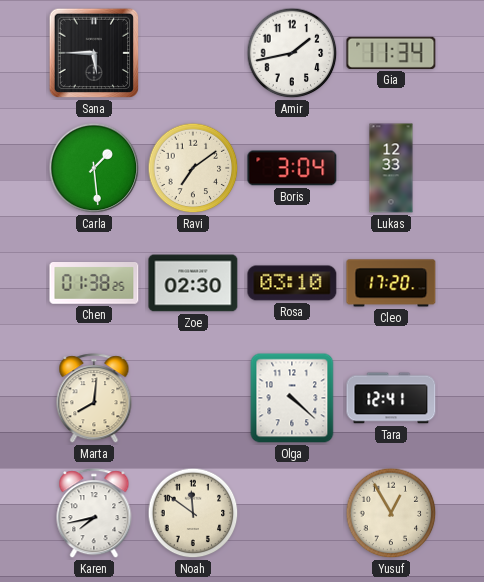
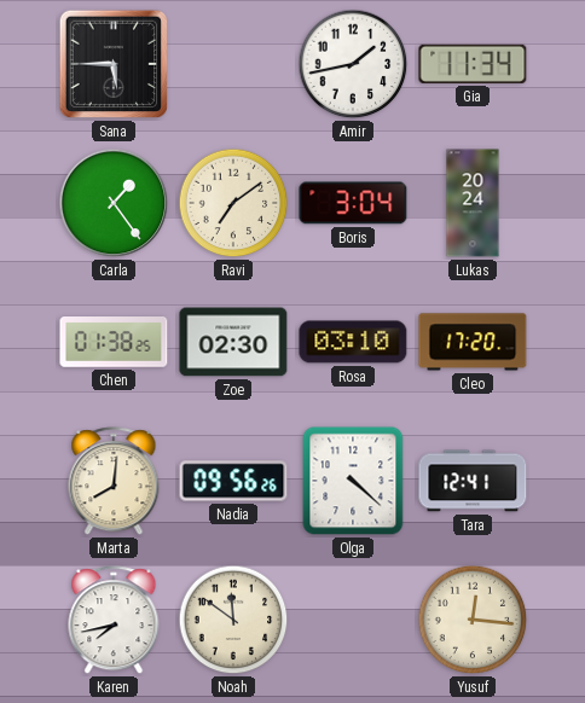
Carla: 1:29 -> 1:24
Lukas: 12:33 -> 20:24
Nadia: none -> 09:56
Yusuf: 12:55 -> 12:16
